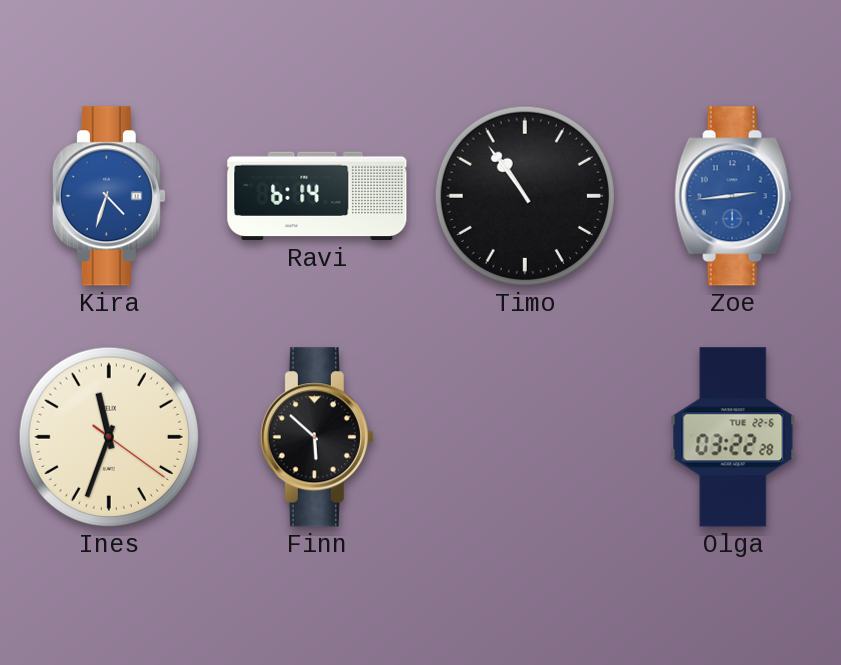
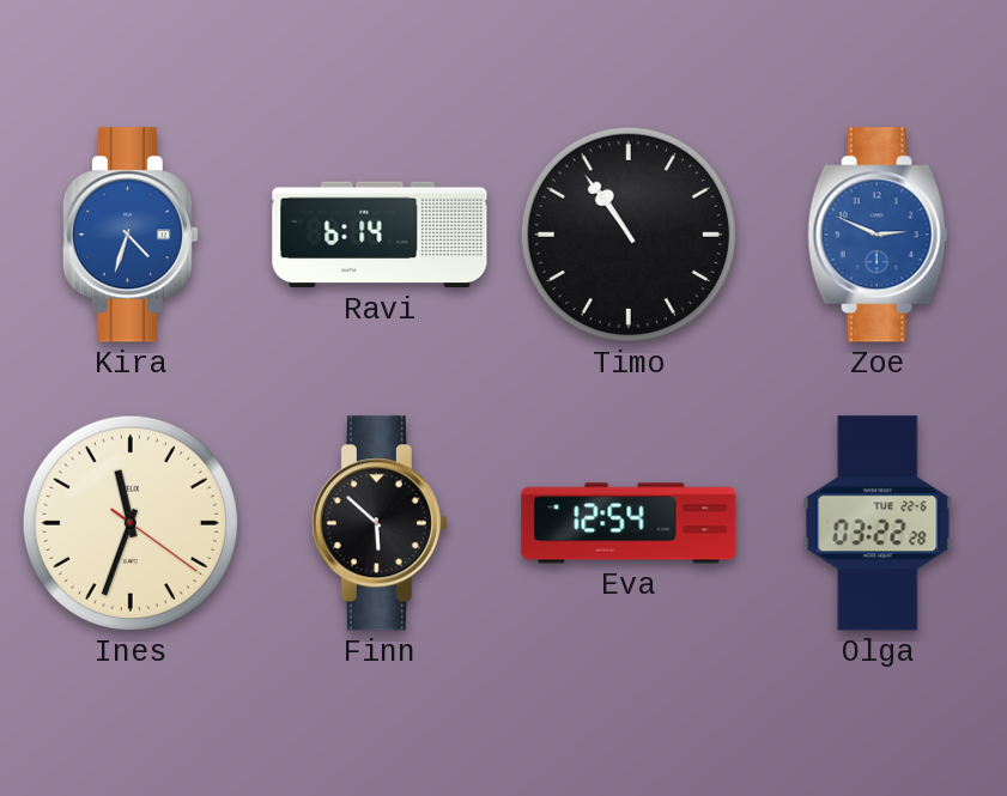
Zoe: 2:44 -> 2:49
Eva: none -> 12:54
